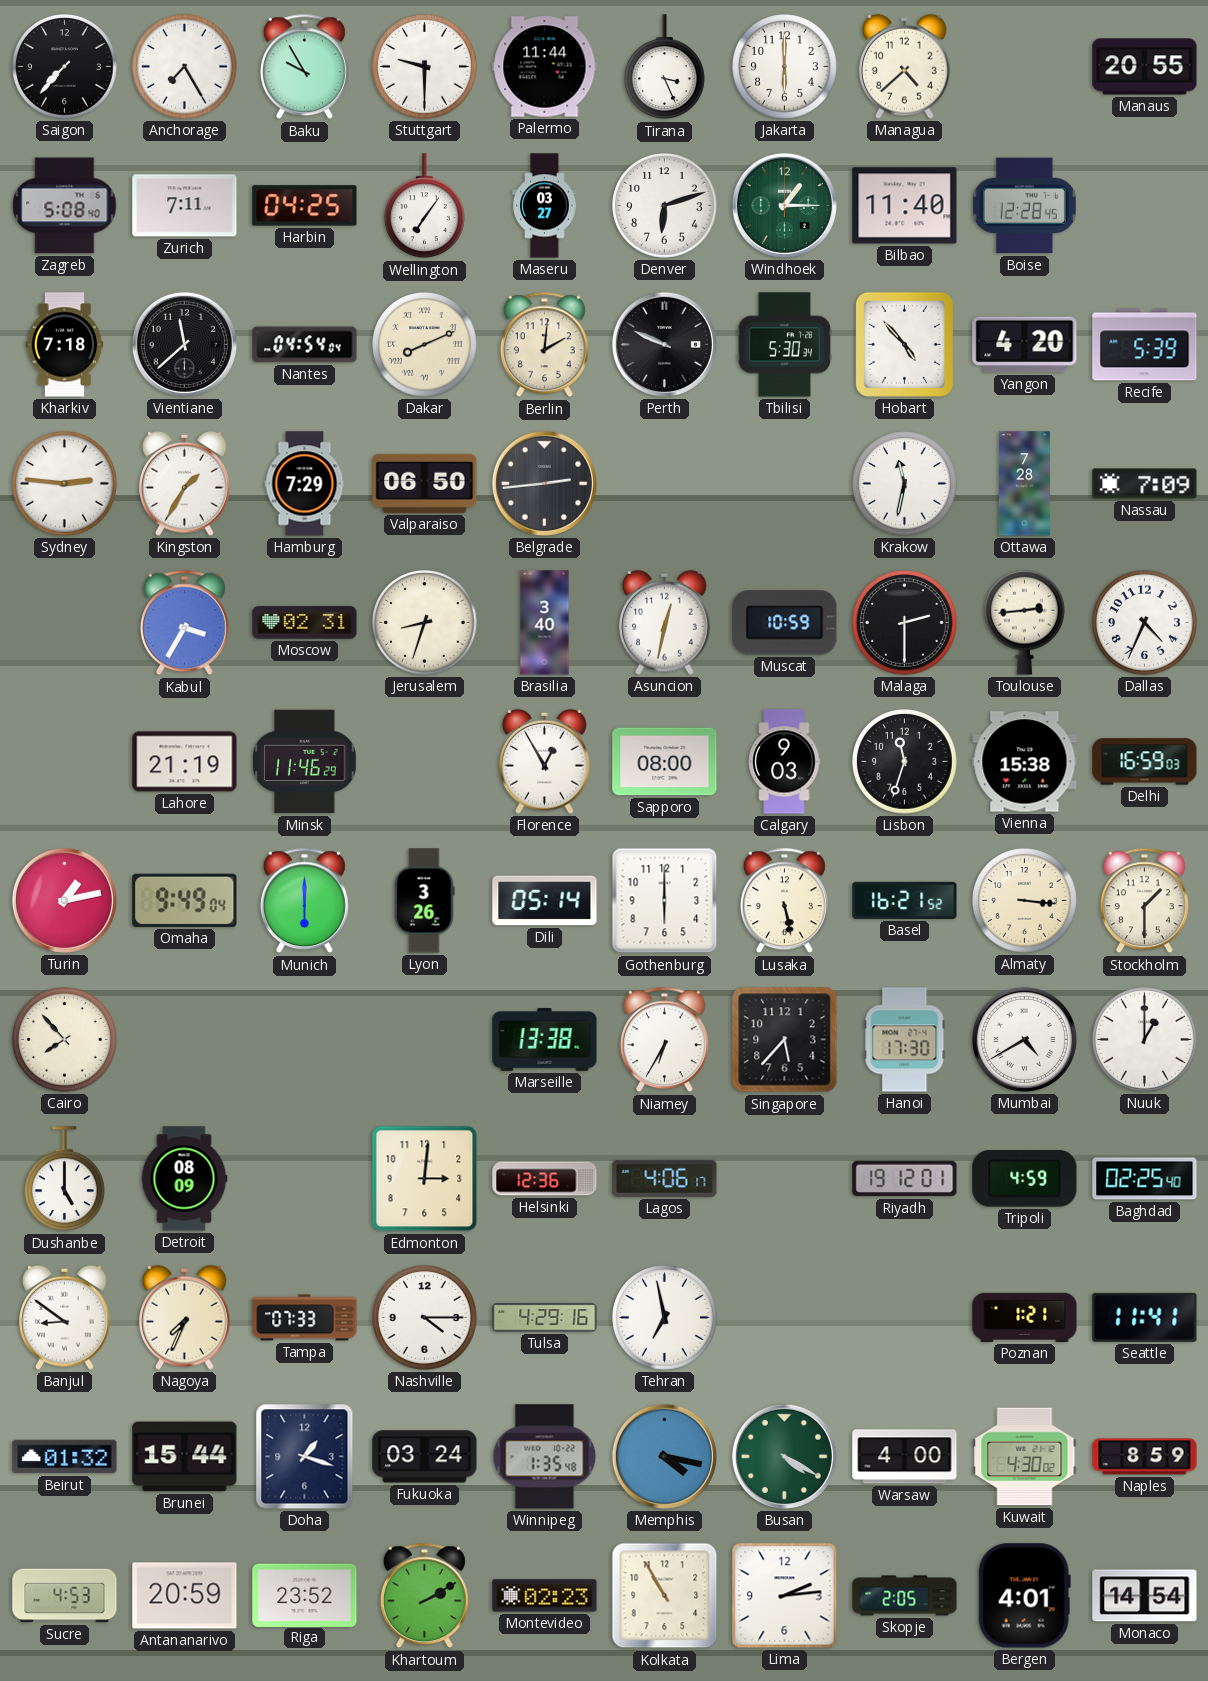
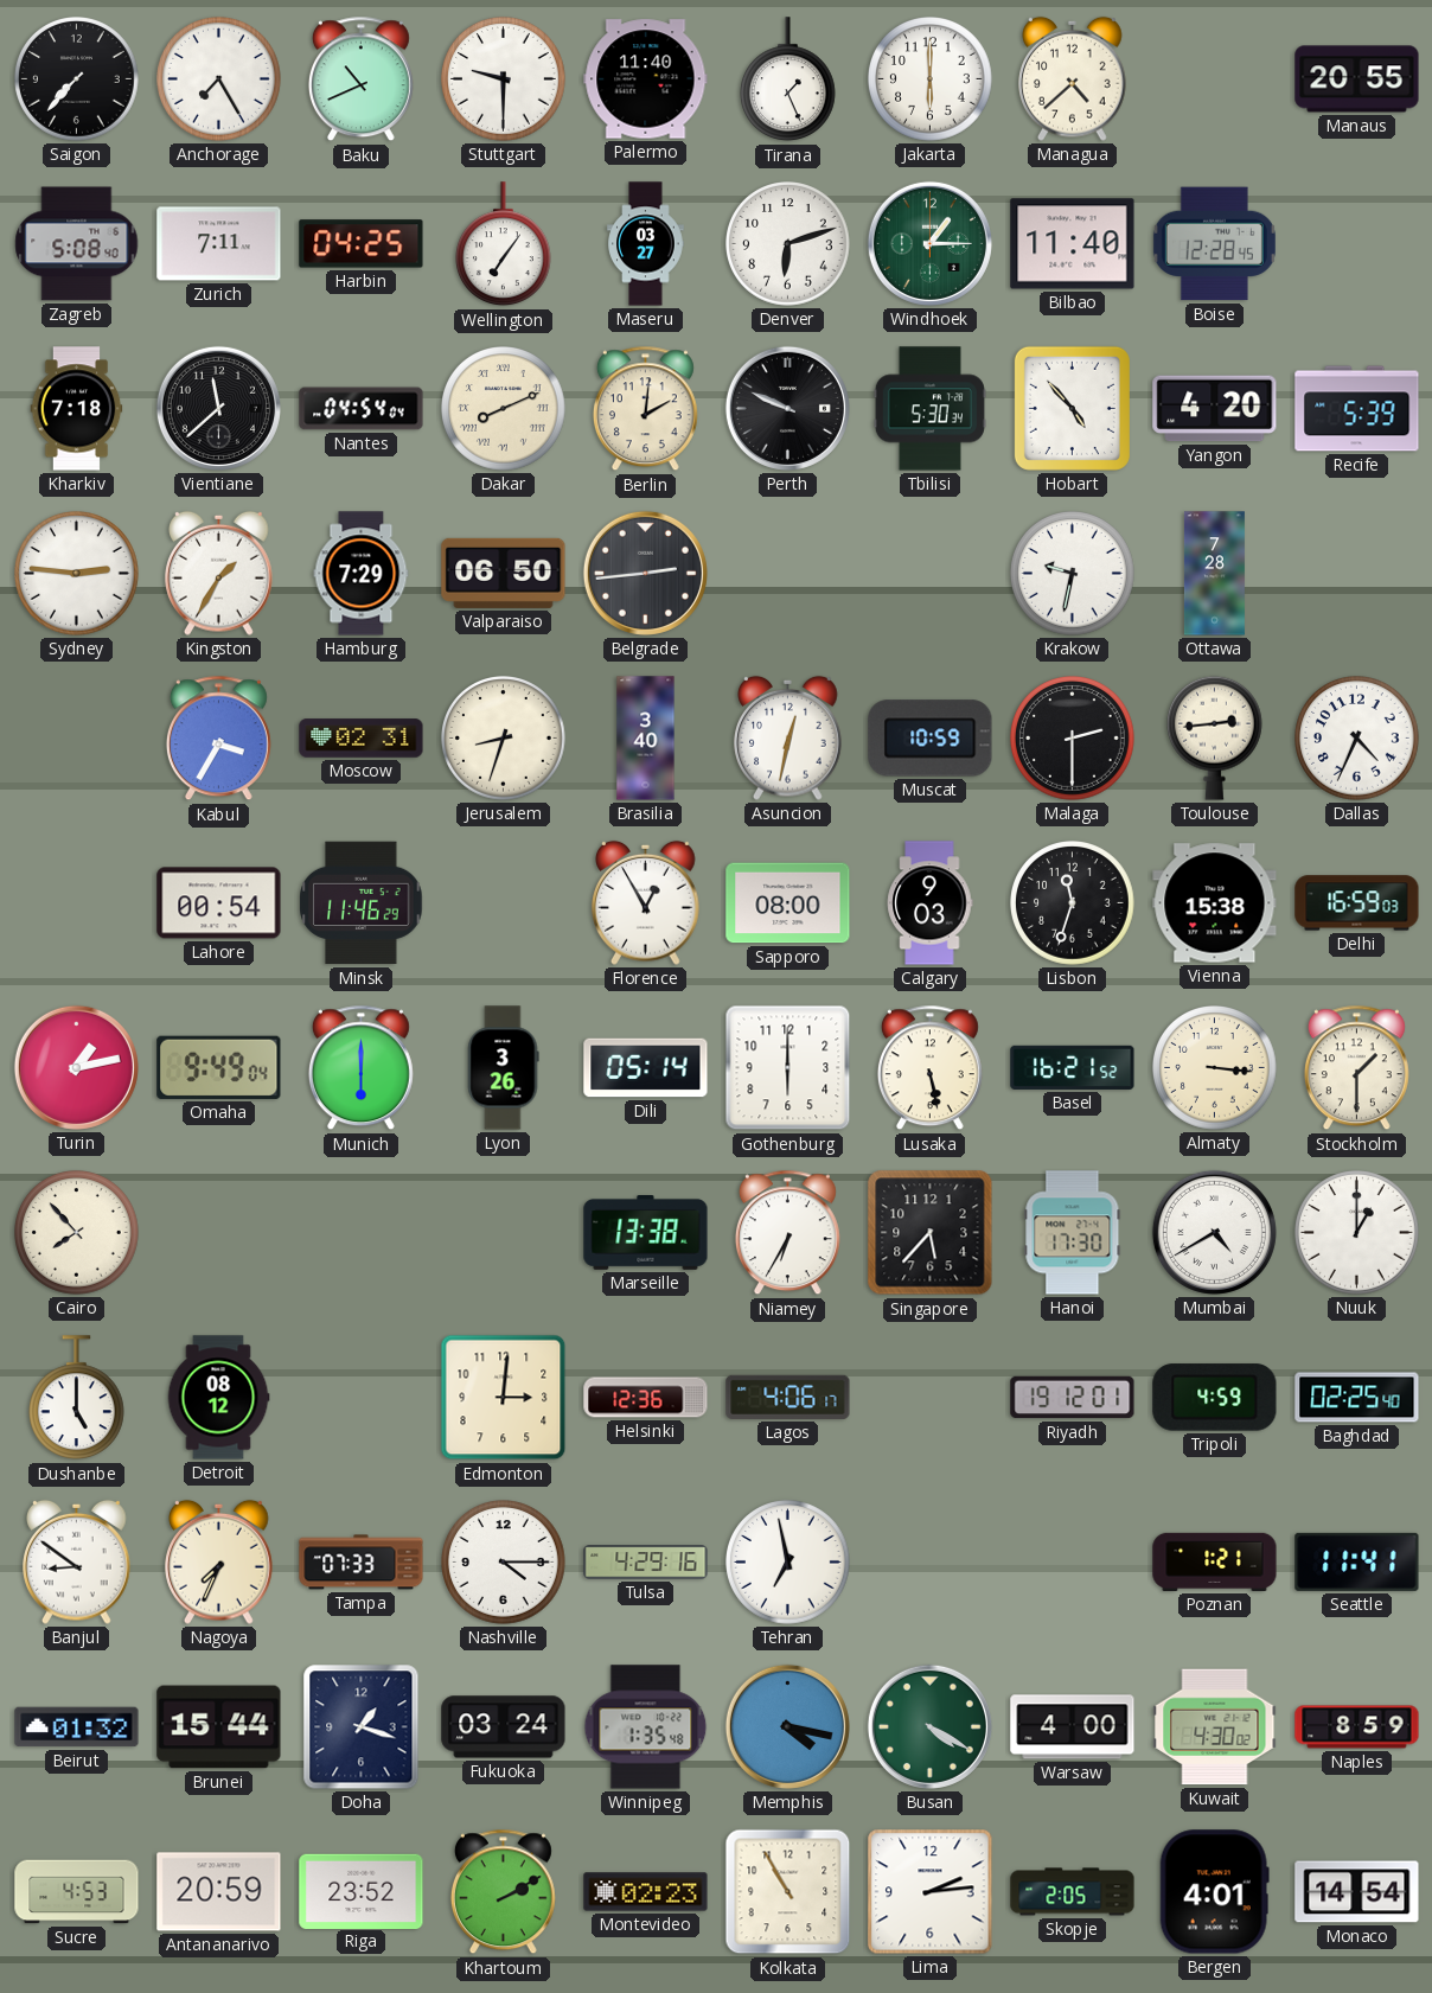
Baku: 9:55 -> 10:41
Palermo: 11:44 -> 11:40
Tirana: 3:26 -> 1:26
Krakow: 11:32 -> 9:32
Nassau: 7:09 -> none
Lahore: 21:19 -> 00:54
Detroit: 08:09 -> 08:12
